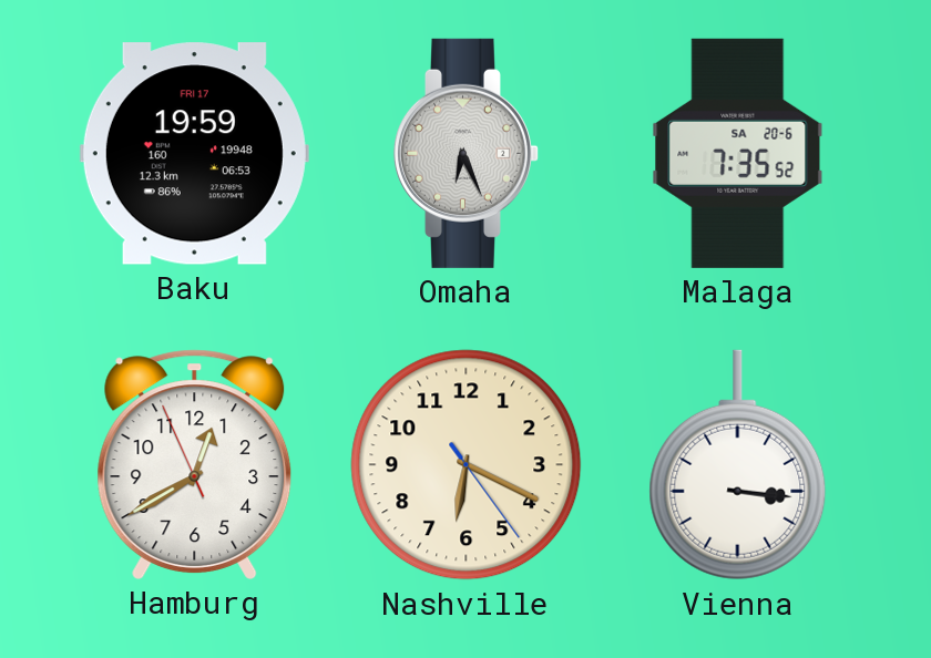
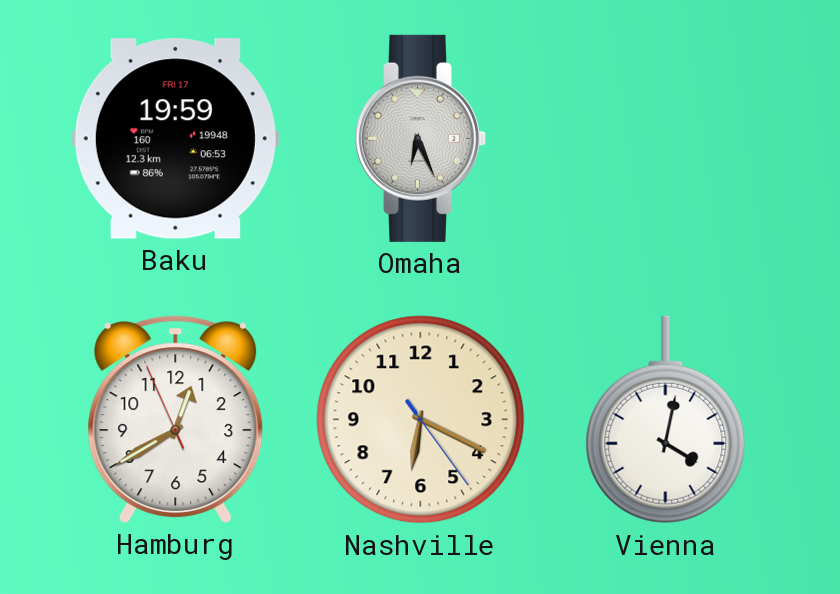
Malaga: 7:35 -> none
Vienna: 3:16 -> 4:02
